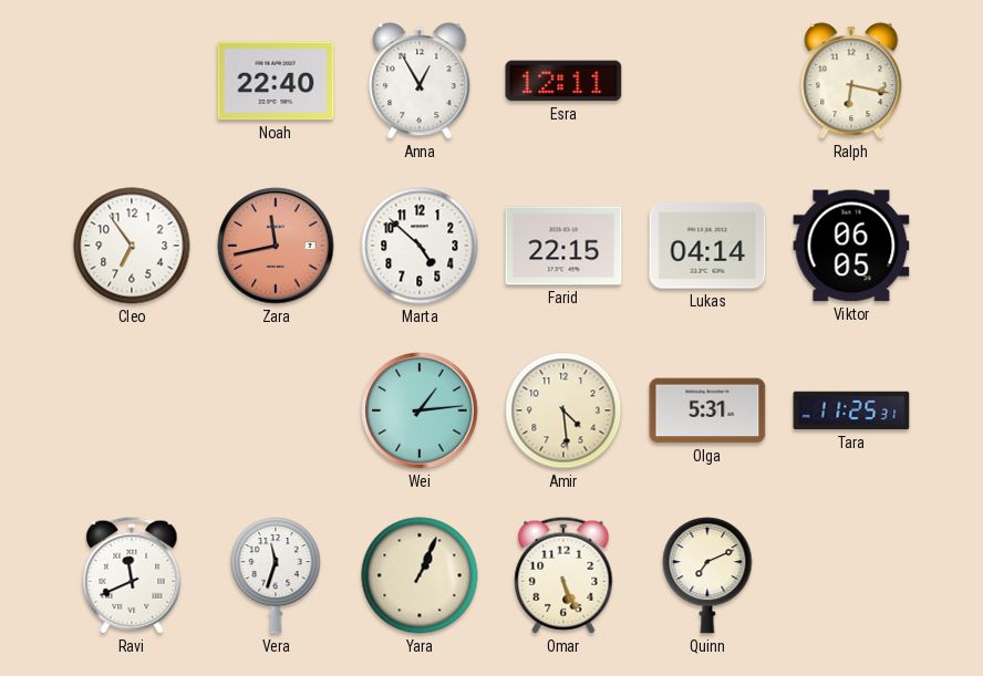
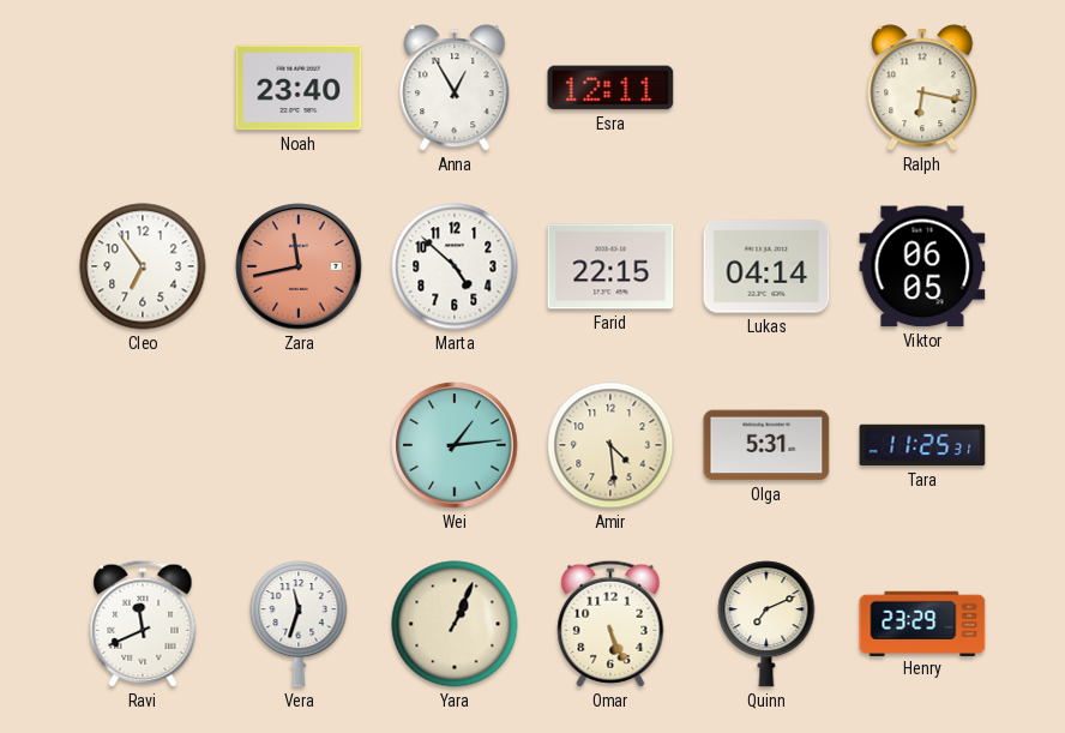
Noah: 22:40 -> 23:40
Henry: none -> 23:29
